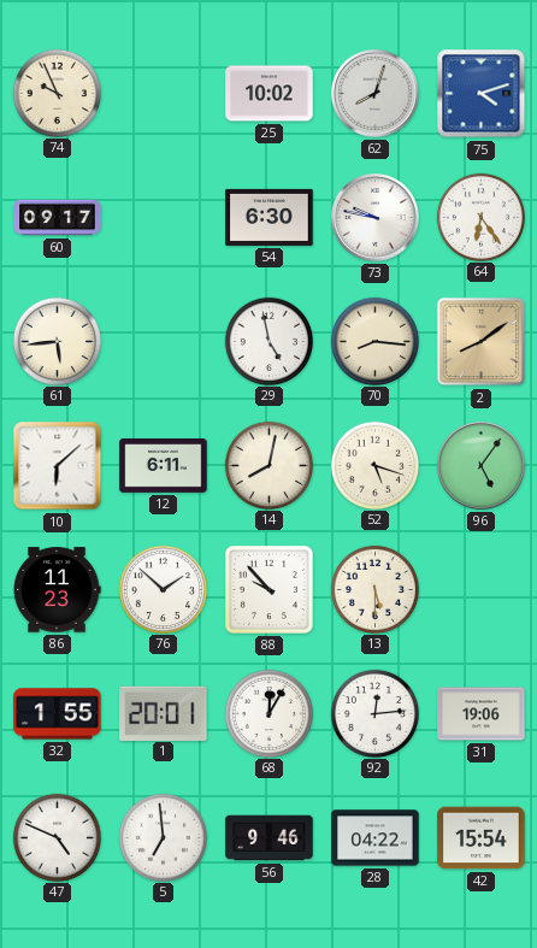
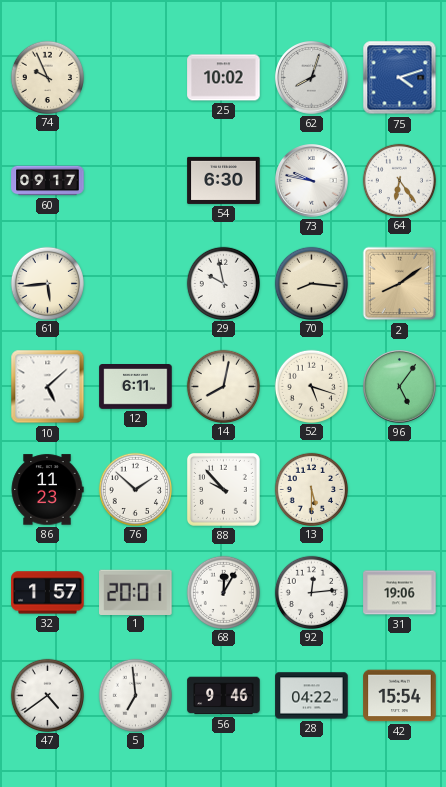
29: 4:58 -> 9:58
10: 6:08 -> 5:08
32: 1:55 -> 1:57
47: 4:49 -> 4:39
